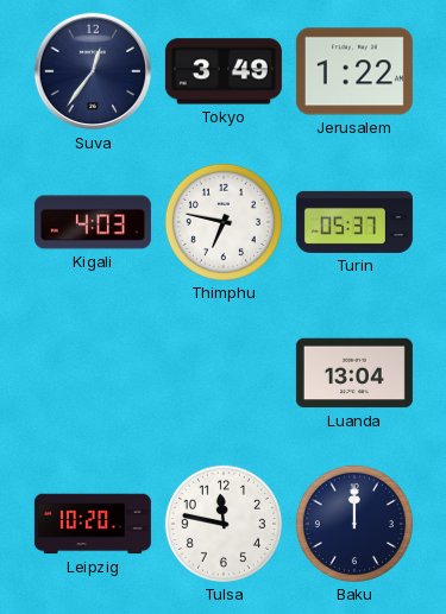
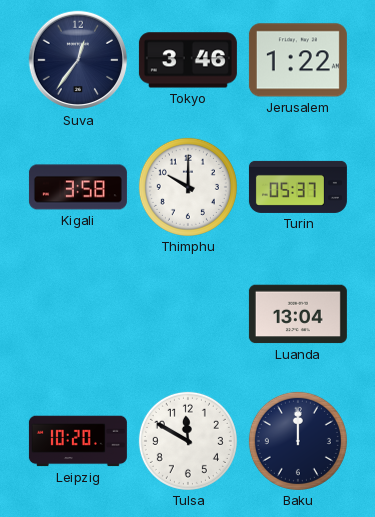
Tokyo: 3:49 -> 3:46
Kigali: 4:03 -> 3:58
Thimphu: 6:47 -> 10:00
Tulsa: 11:47 -> 11:50
